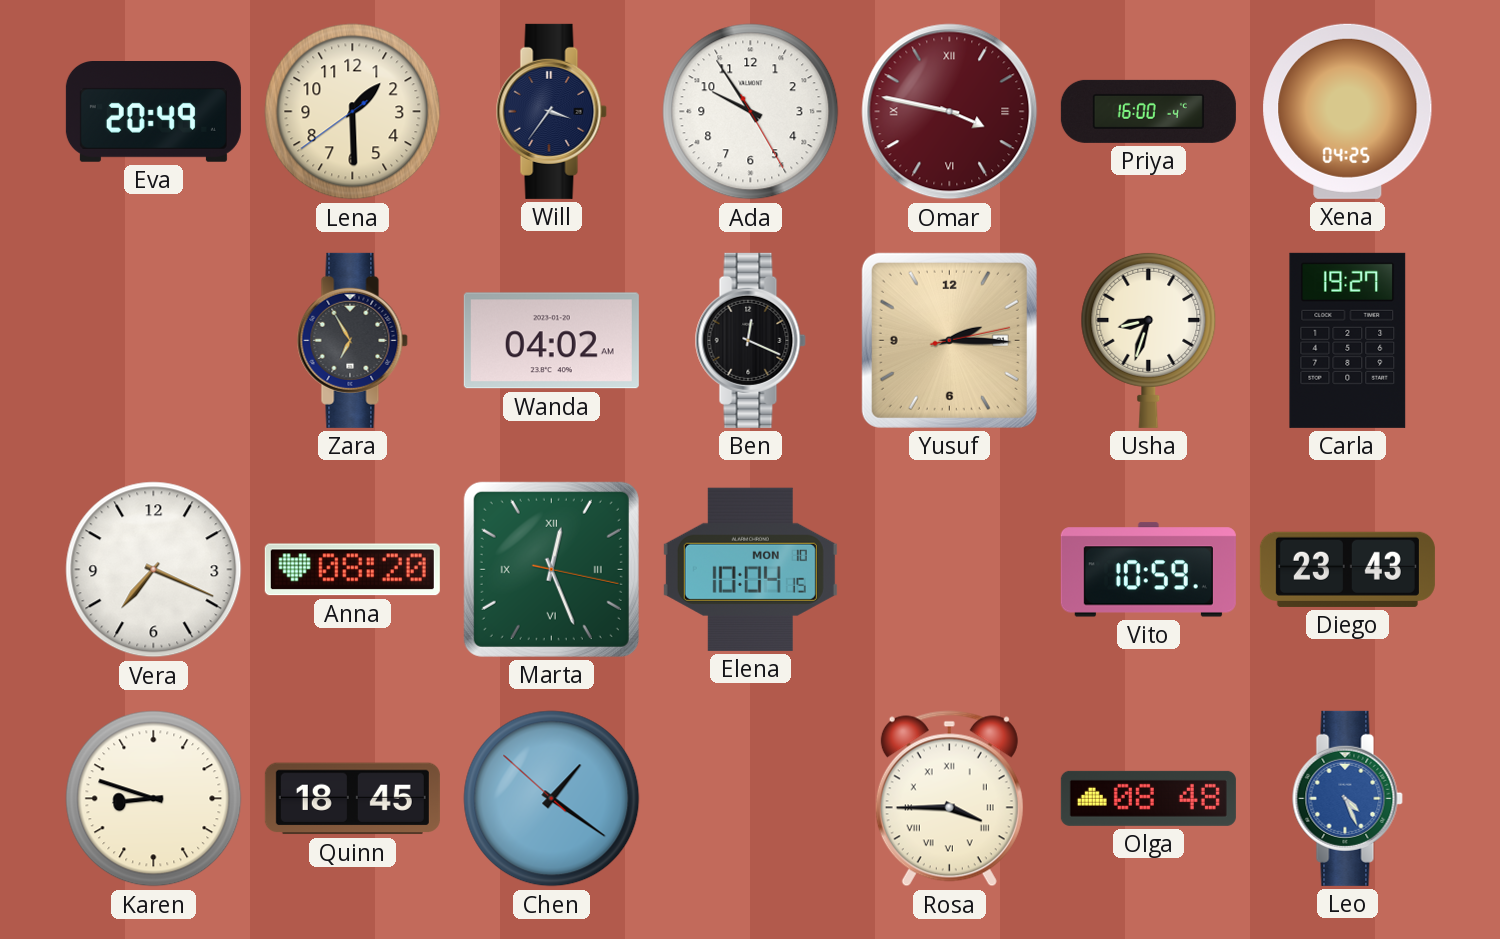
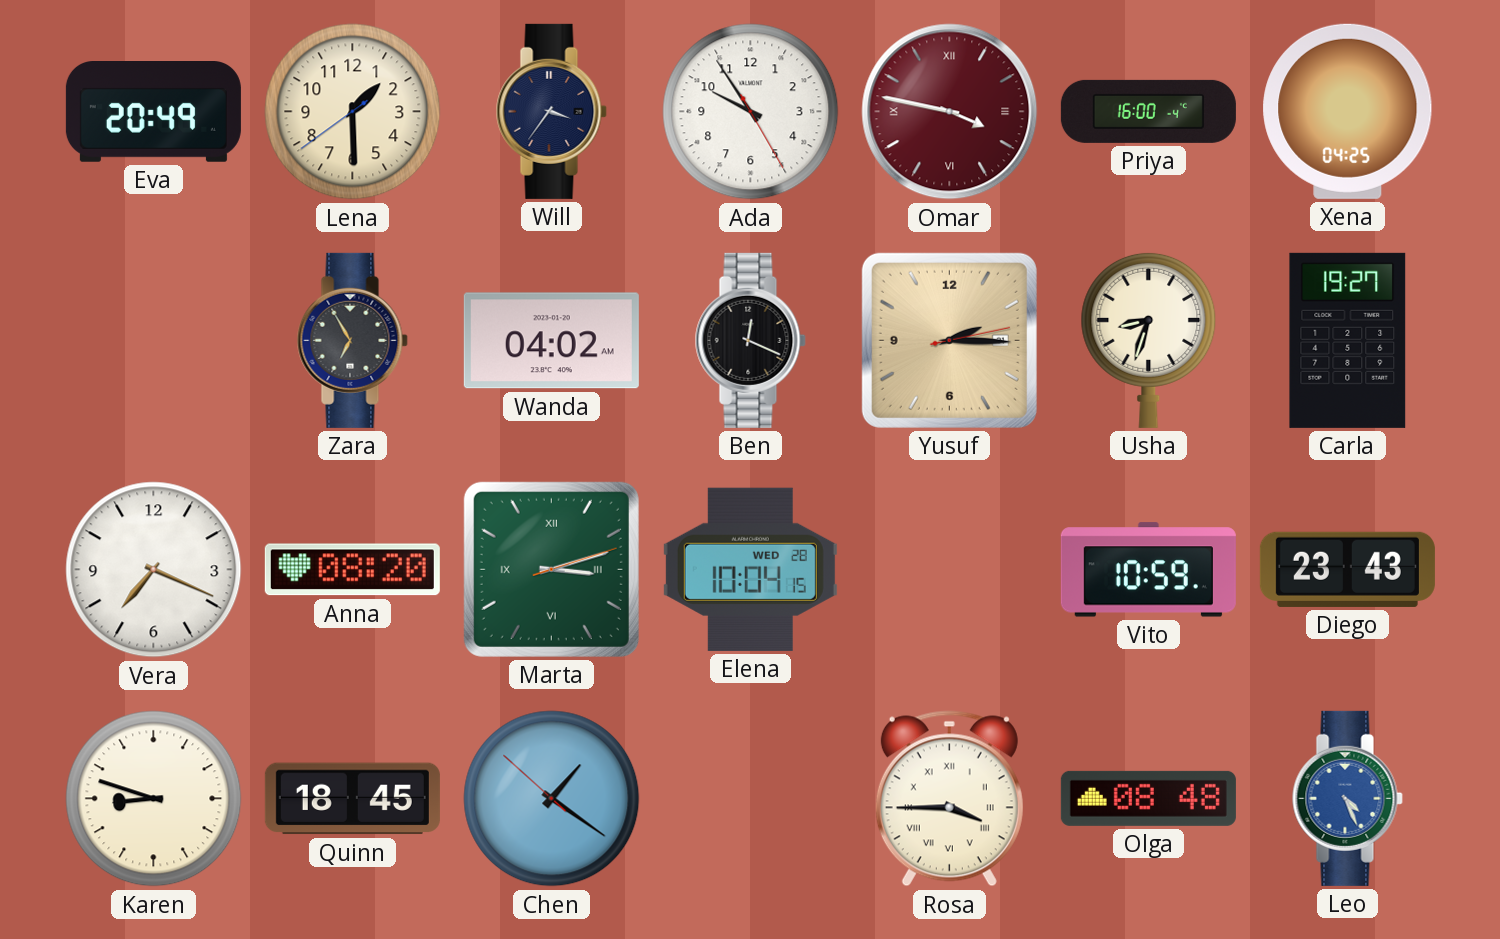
Marta: 12:26 -> 3:12
Elena date: MON 10 -> WED 28
